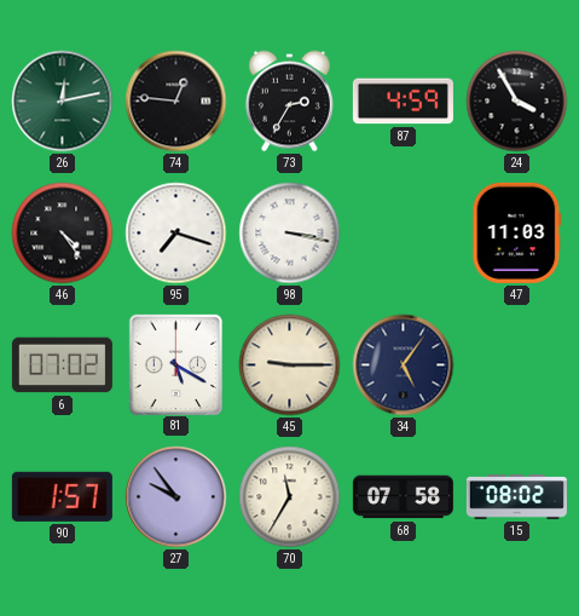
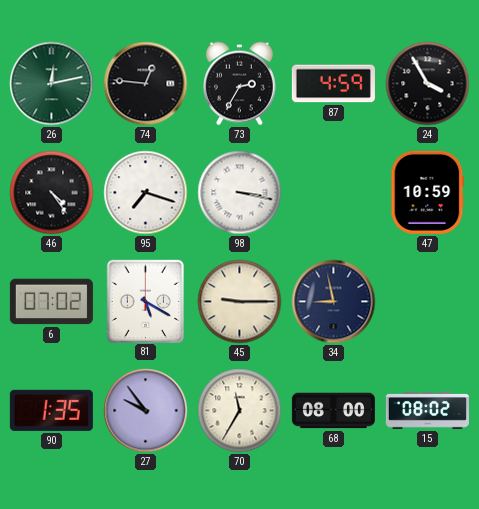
47: 11:03 -> 10:59
34: 5:06 -> 8:58
90: 1:57 -> 1:35
68: 07:58 -> 08:00
